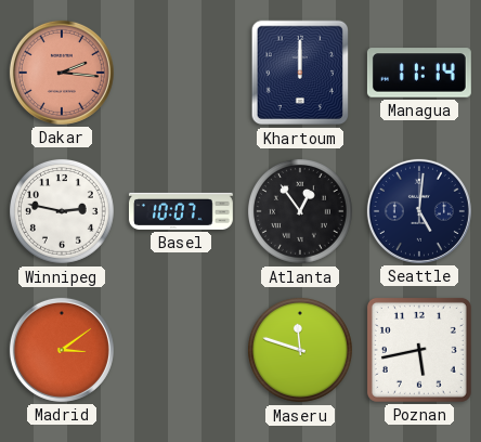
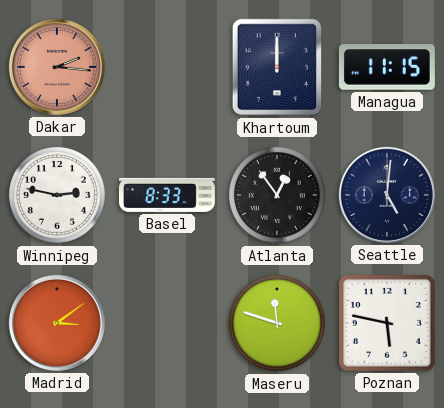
Managua: 11:14 -> 11:15
Basel: 10:07 -> 8:33
Poznan: 5:43 -> 5:47
